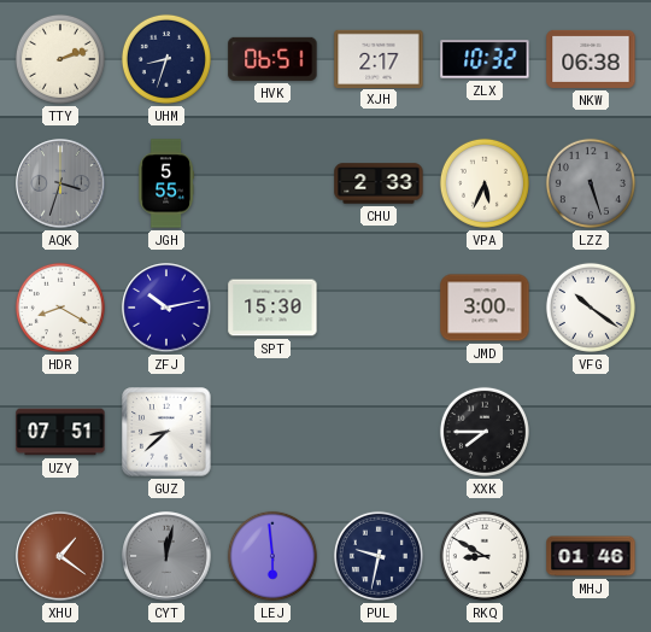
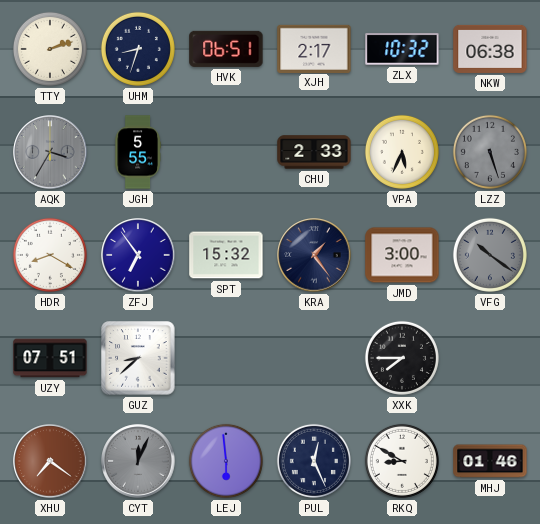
AQK: 3:33 -> 3:35
ZFJ: 10:13 -> 6:54
SPT: 15:30 -> 15:32
KRA: none -> 1:24
VFG dial: white -> grey
XHU: 1:21 -> 7:21
CYT: 12:02 -> 12:04
PUL: 9:32 -> 12:26
